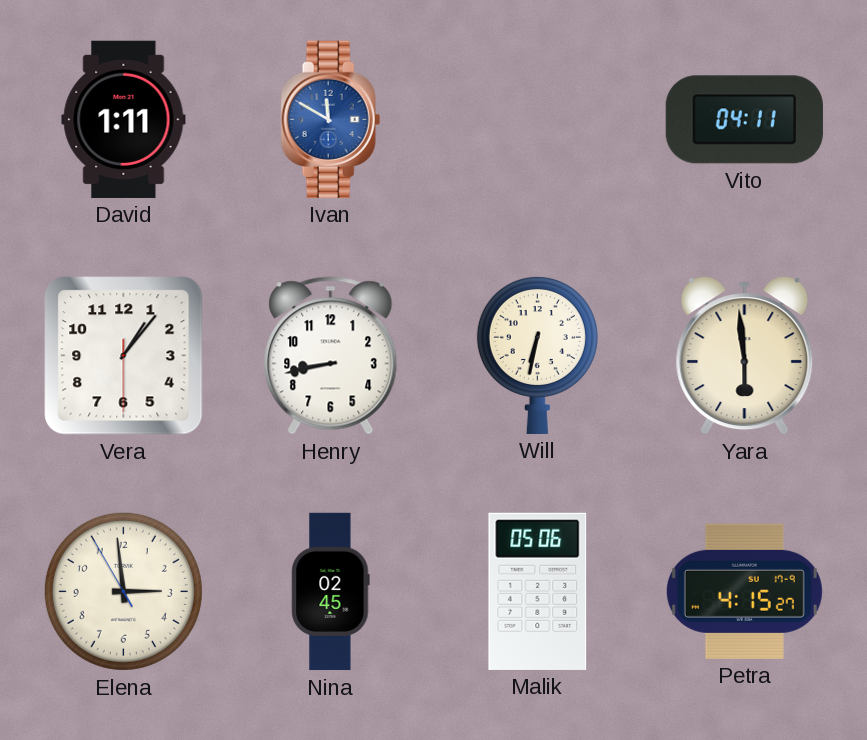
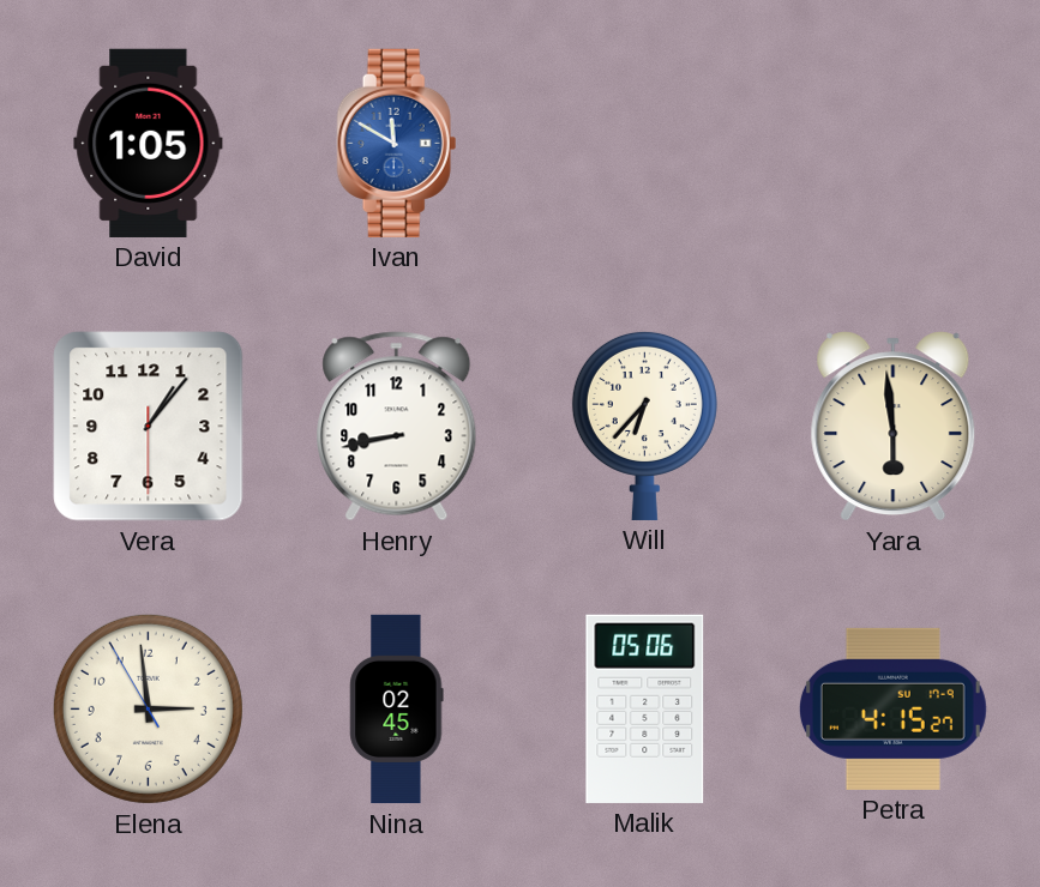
David: 1:11 -> 1:05
Vito: 04:11 -> none
Will: 6:32 -> 6:37
